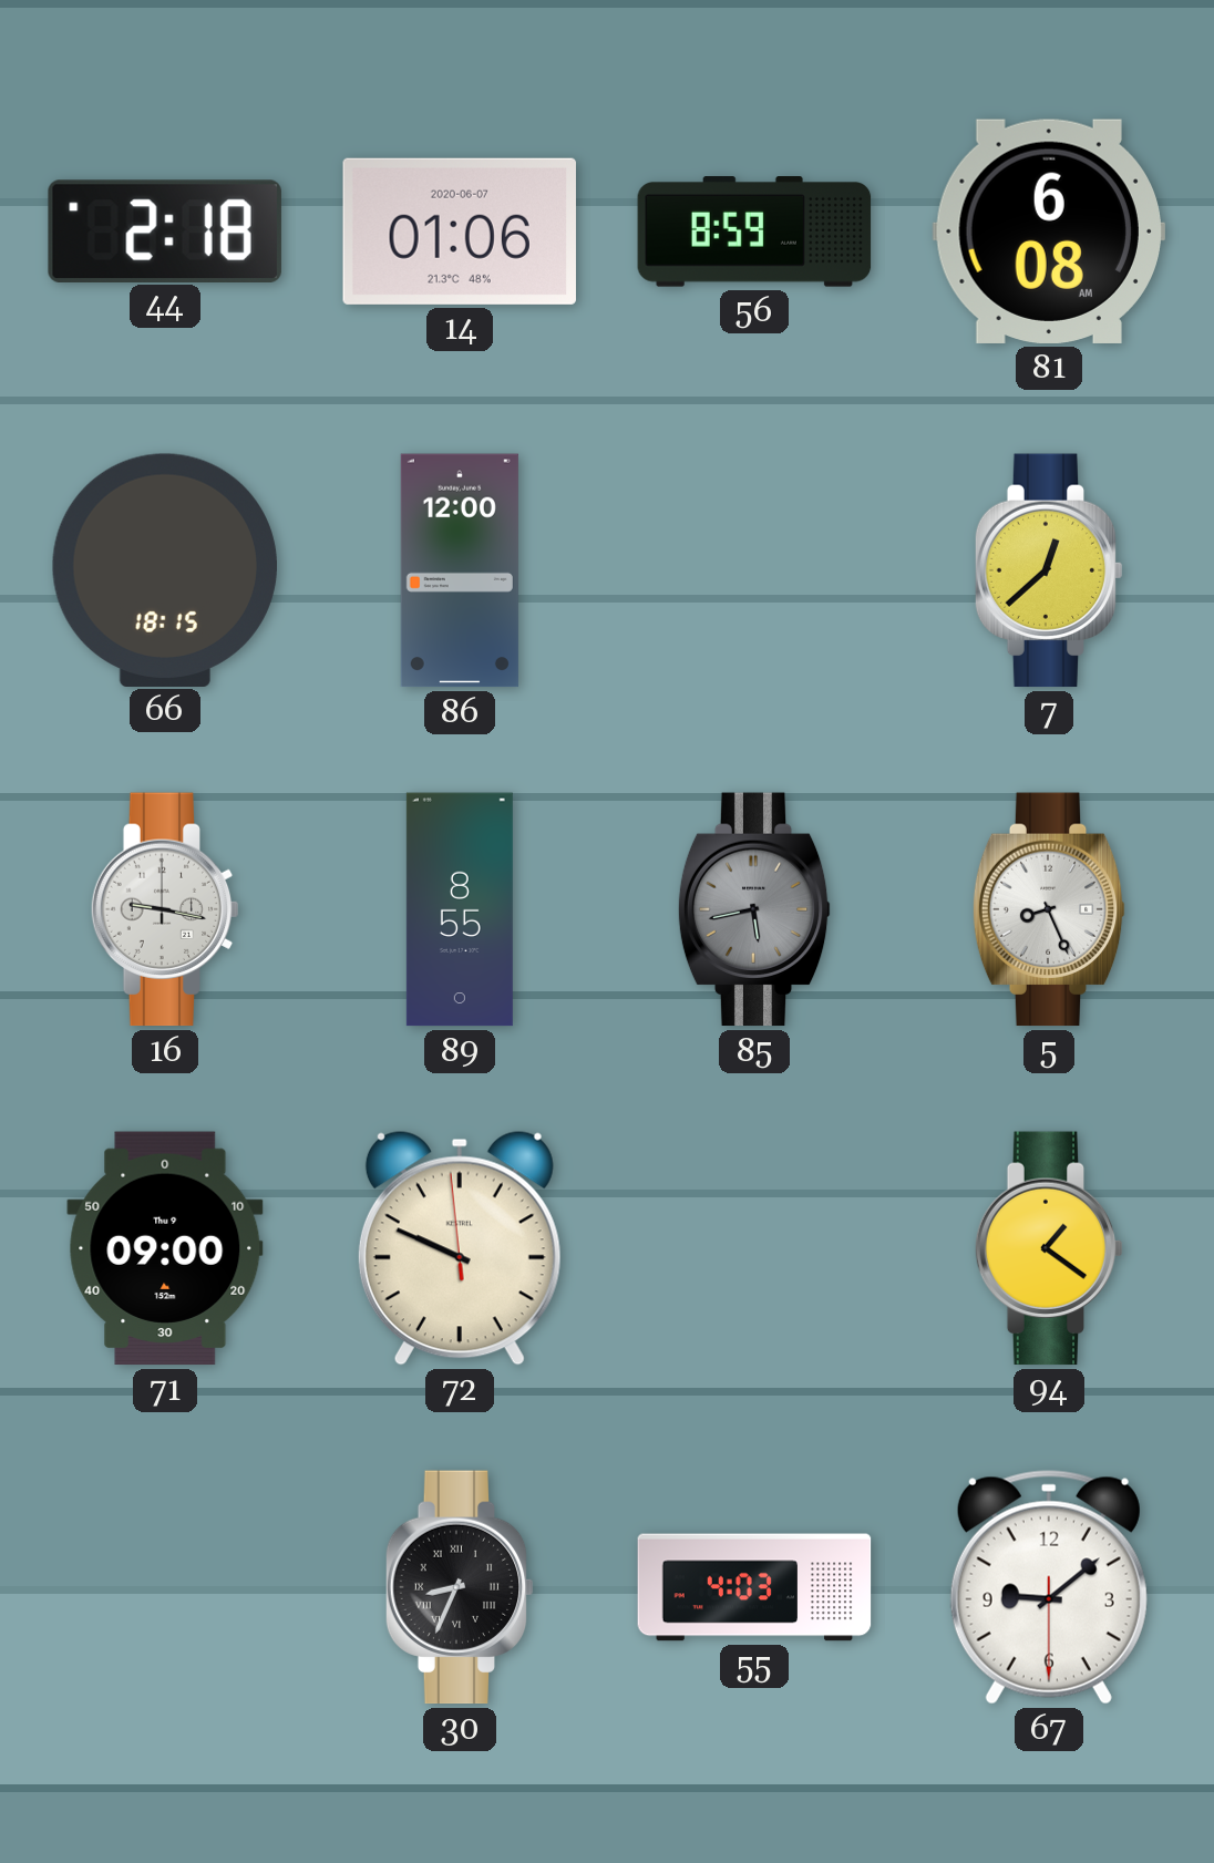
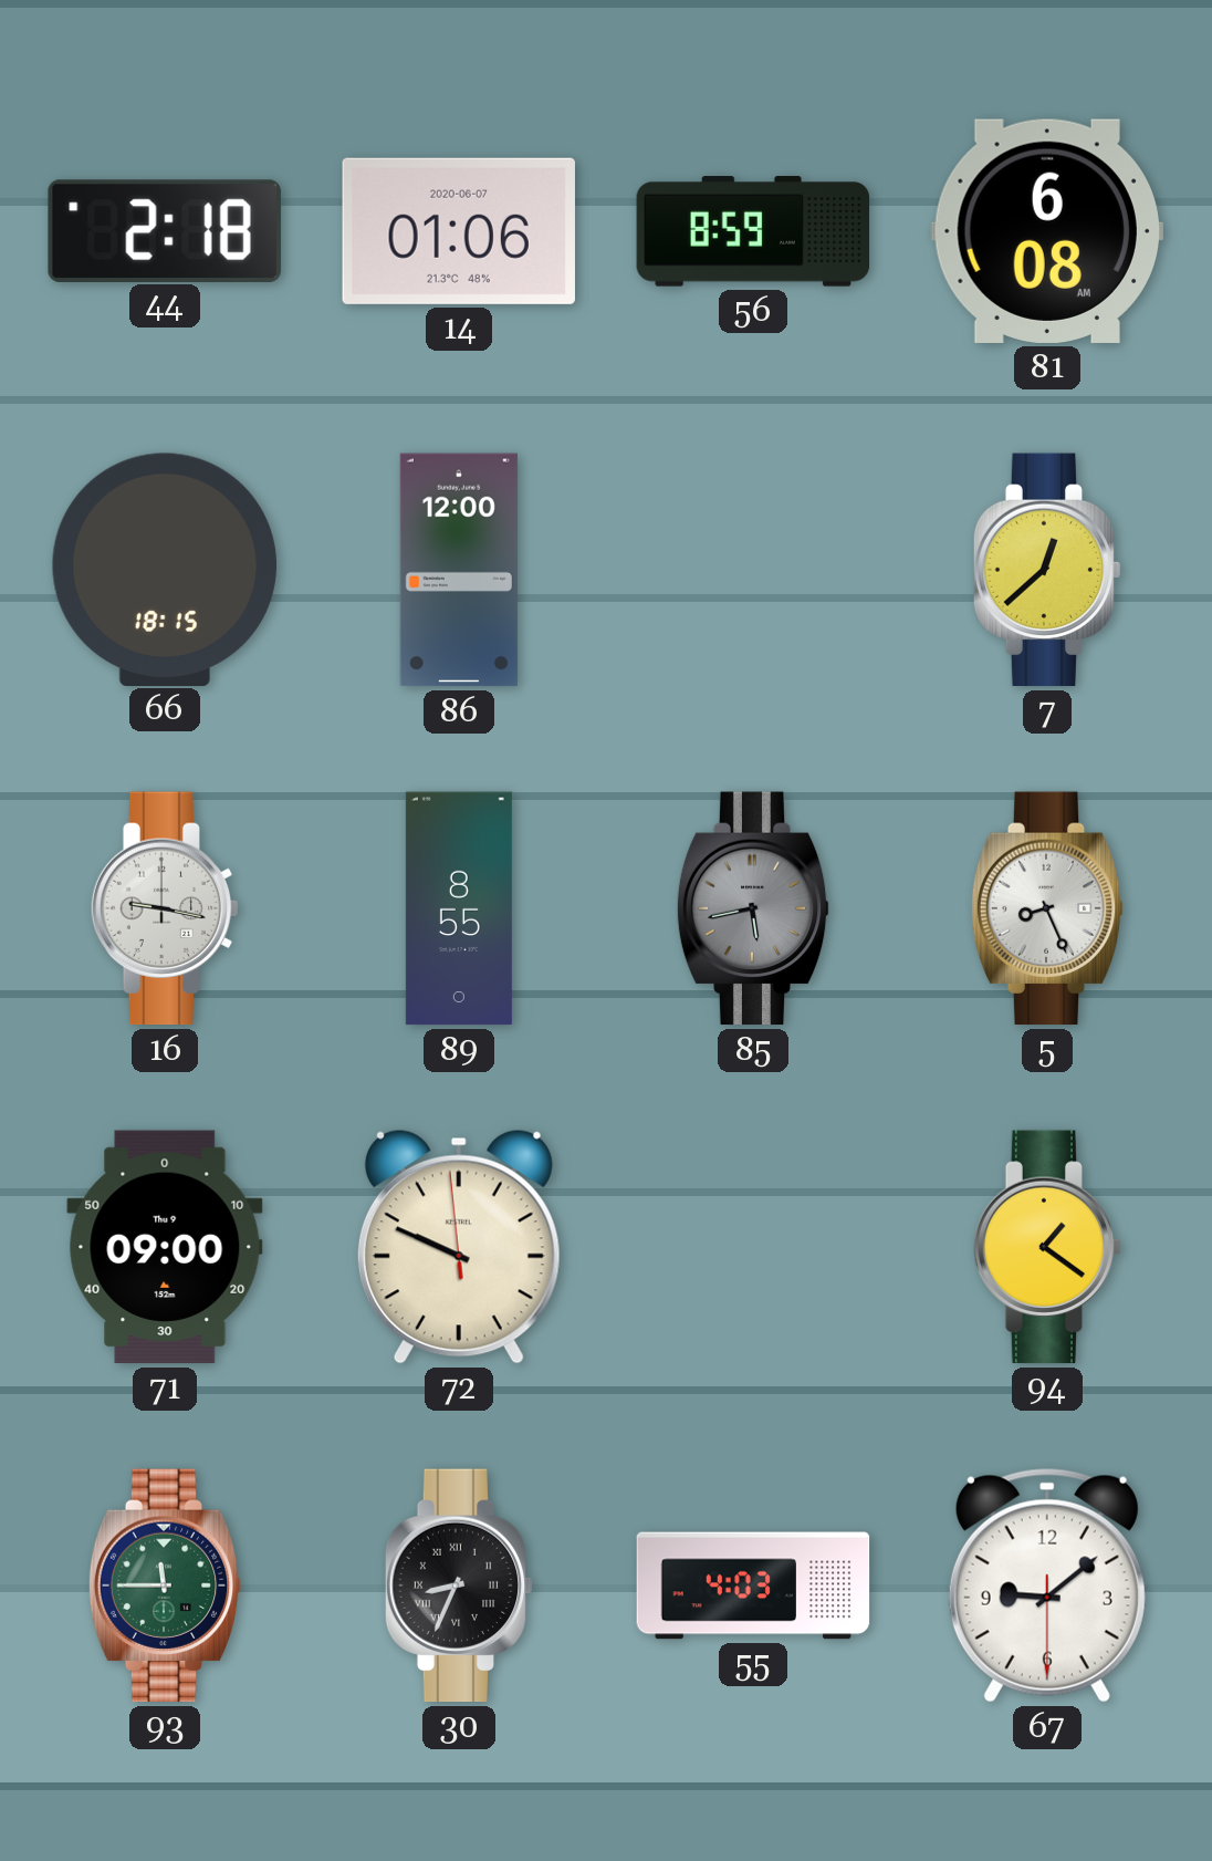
93: none -> 11:45
